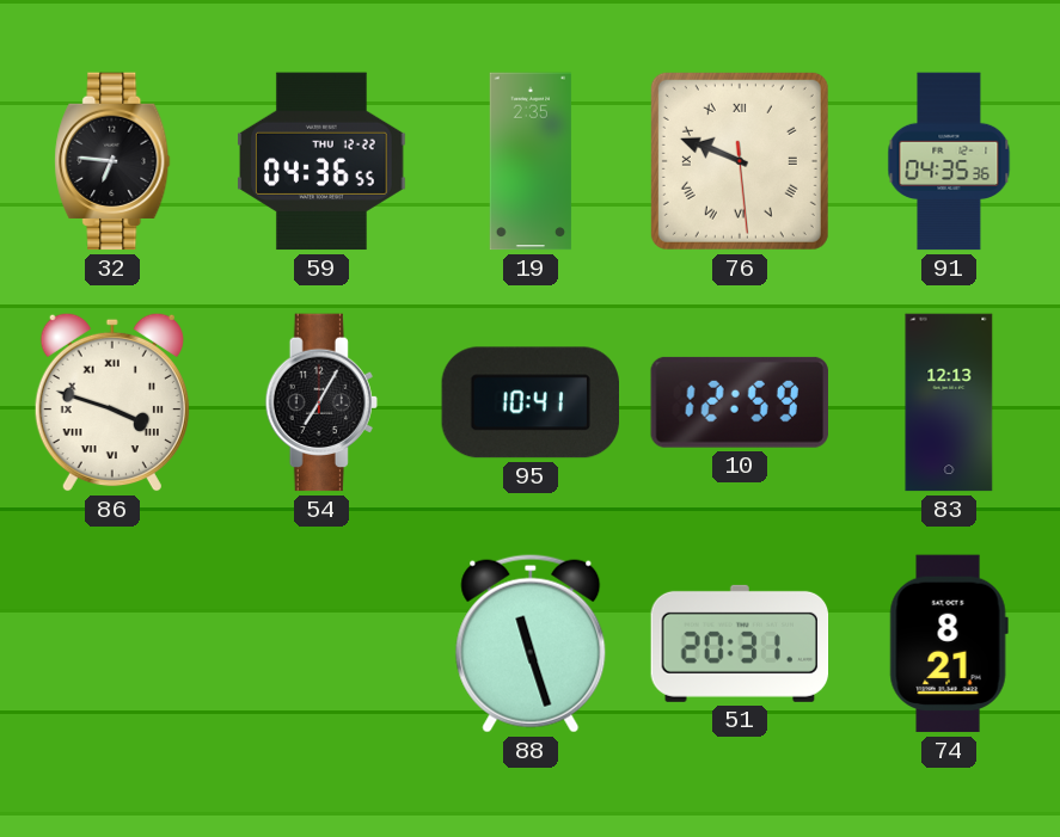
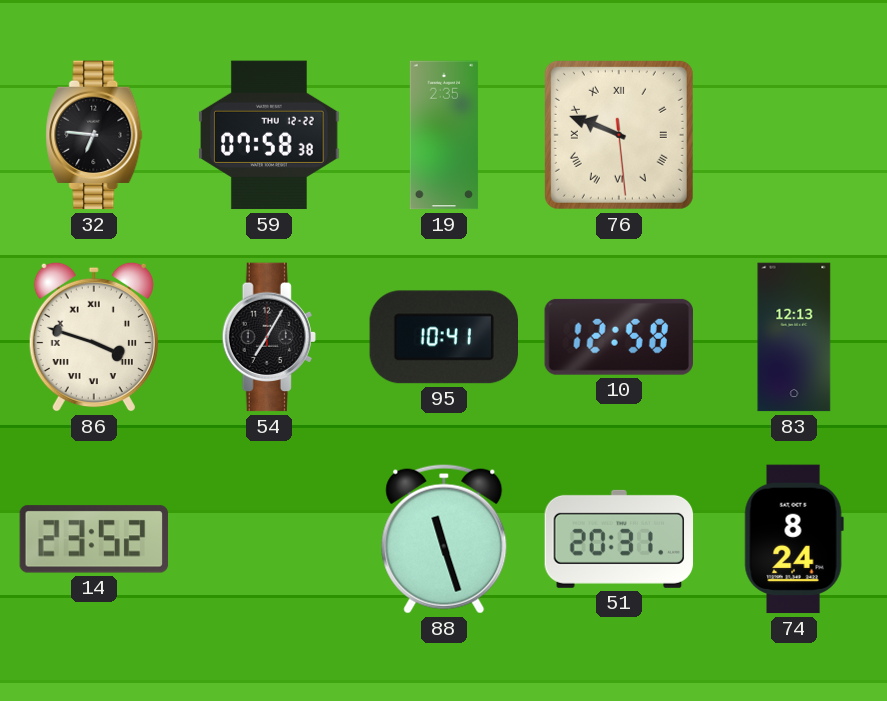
59: 04:36 -> 07:58
91: 04:35 -> none
10: 12:59 -> 12:58
14: none -> 23:52
74: 8:21 -> 8:24
